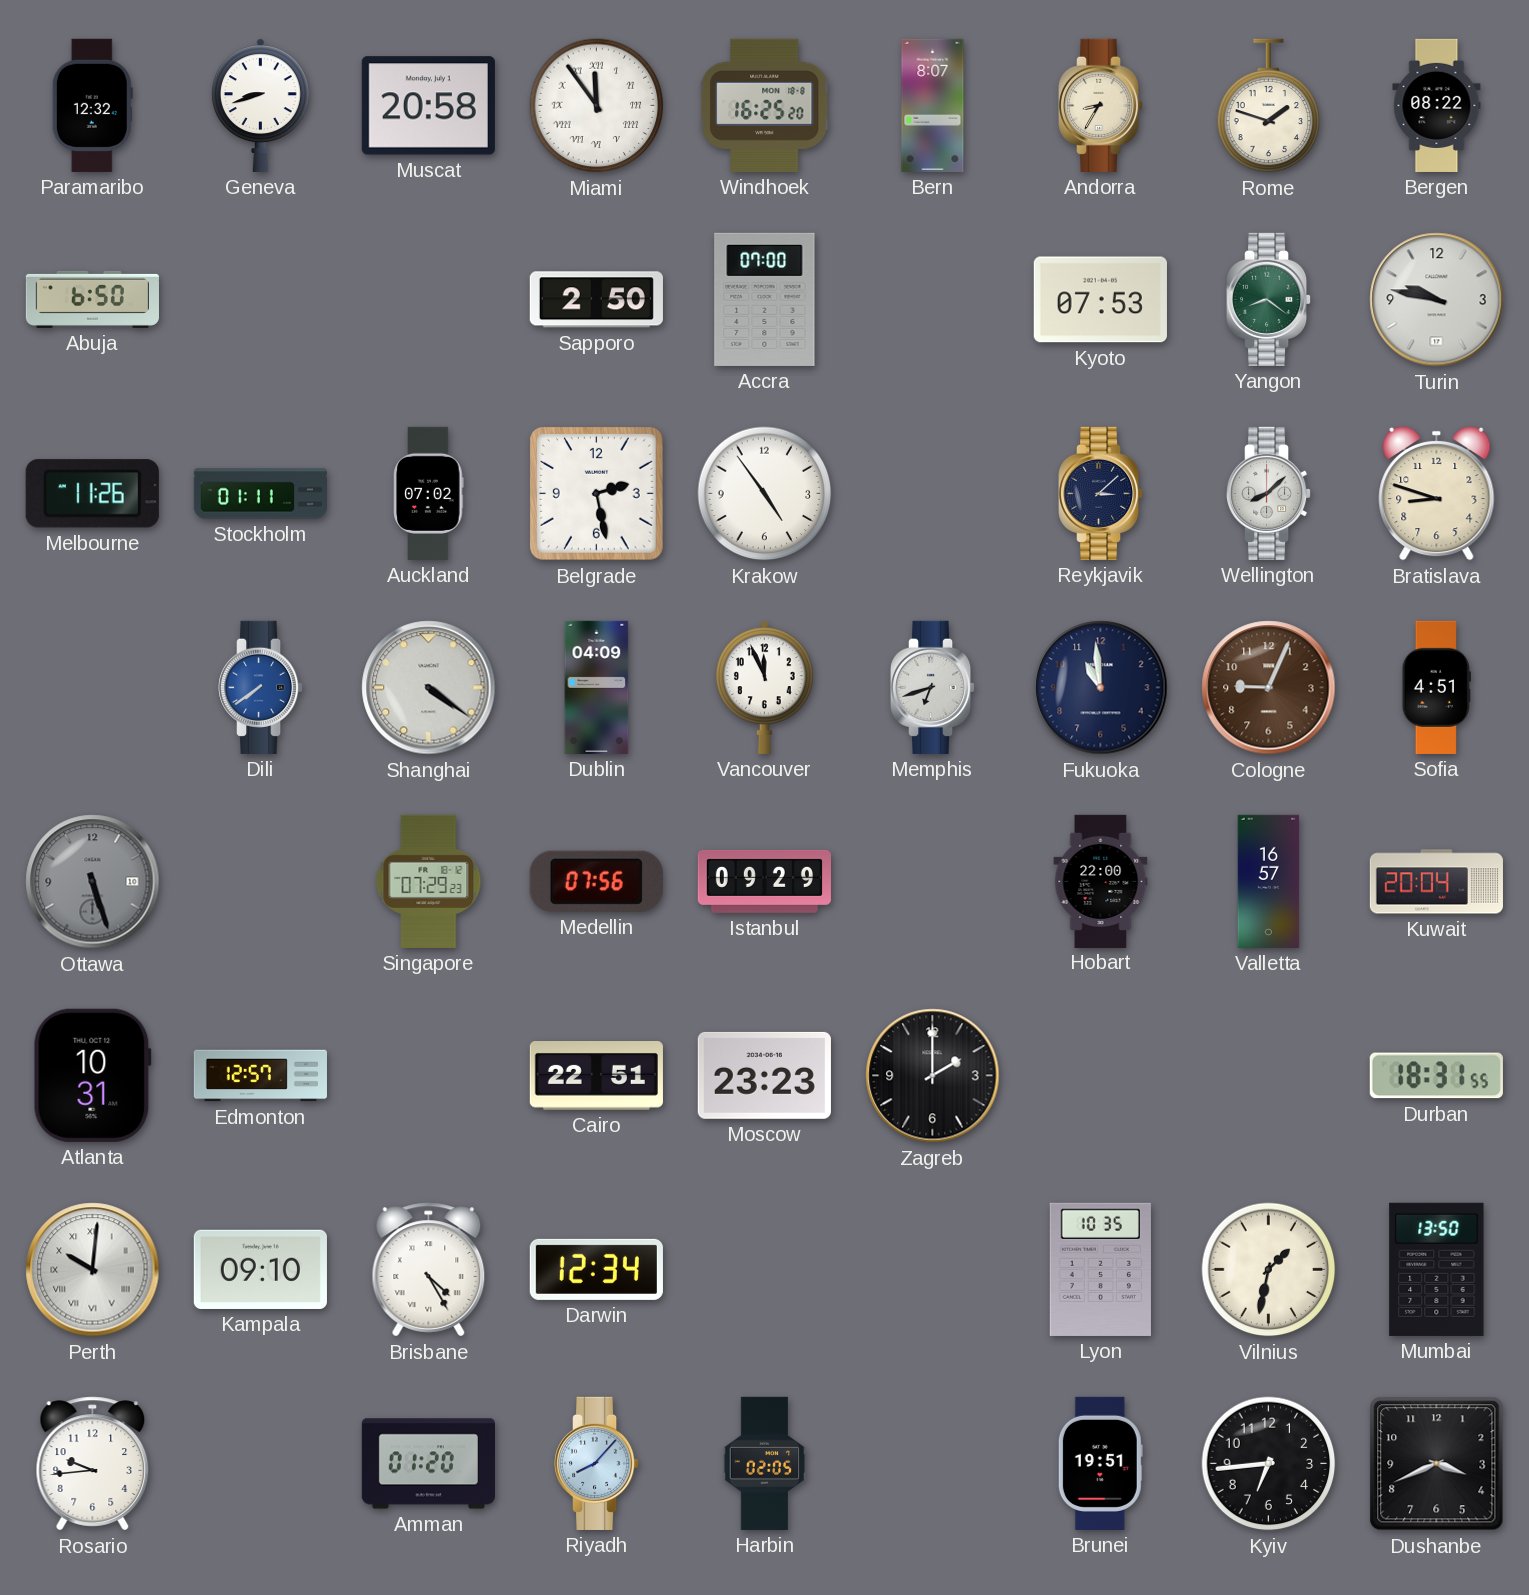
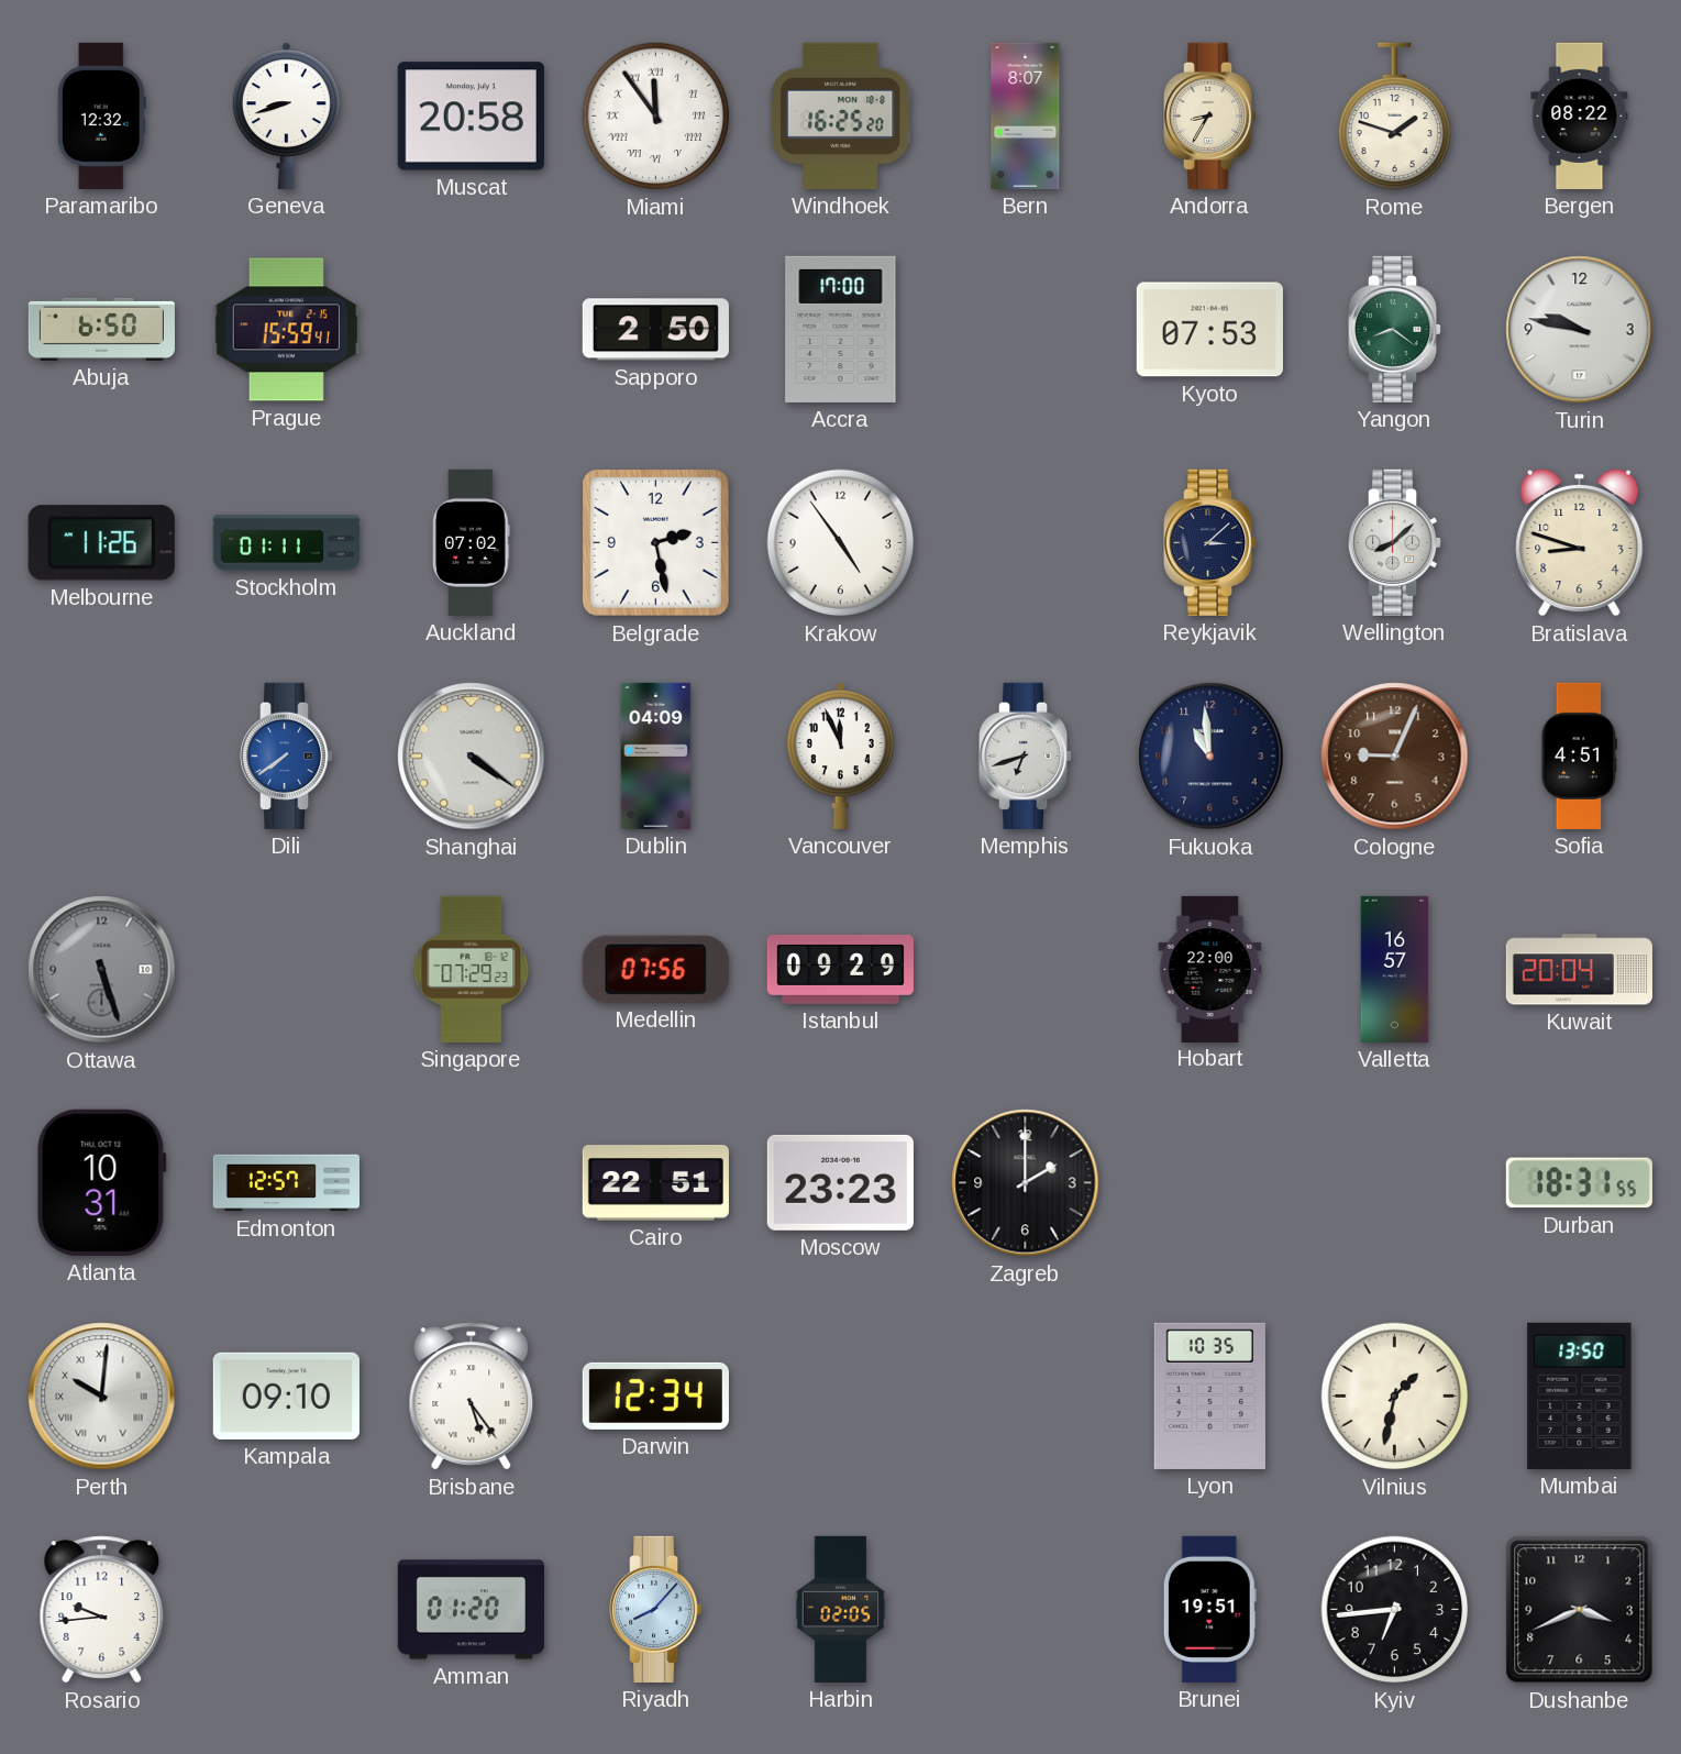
Prague: none -> 15:59
Accra: 07:00 -> 17:00
Brisbane: 4:25 -> 5:24
